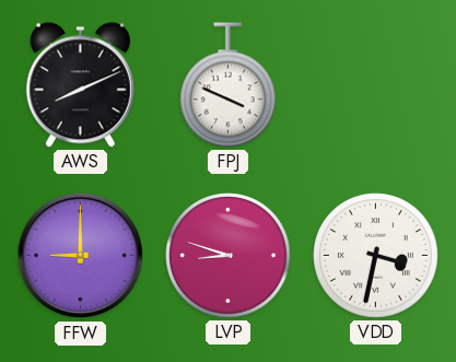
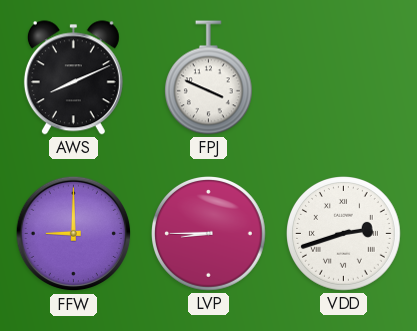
LVP: 8:48 -> 8:45
VDD: 3:32 -> 2:42
